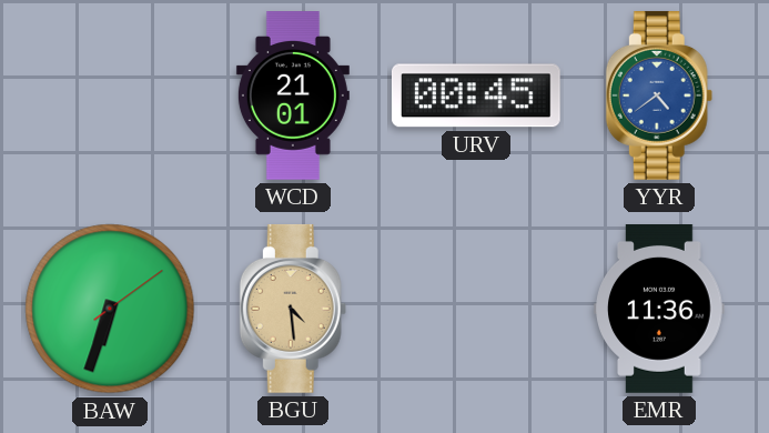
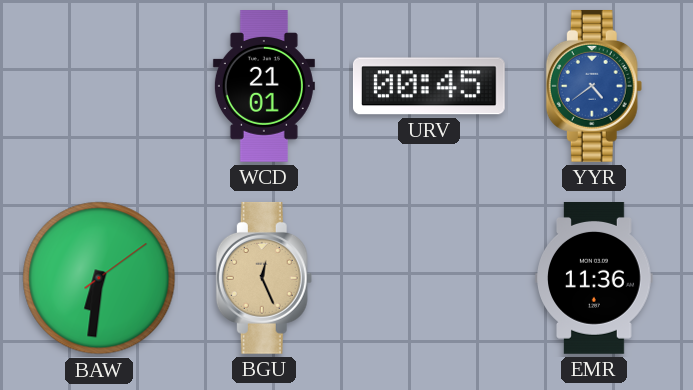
BAW: 6:33 -> 6:31
BGU: 4:29 -> 12:26
